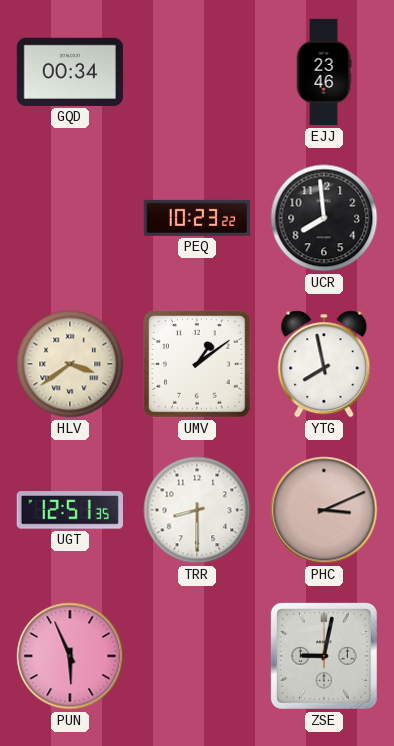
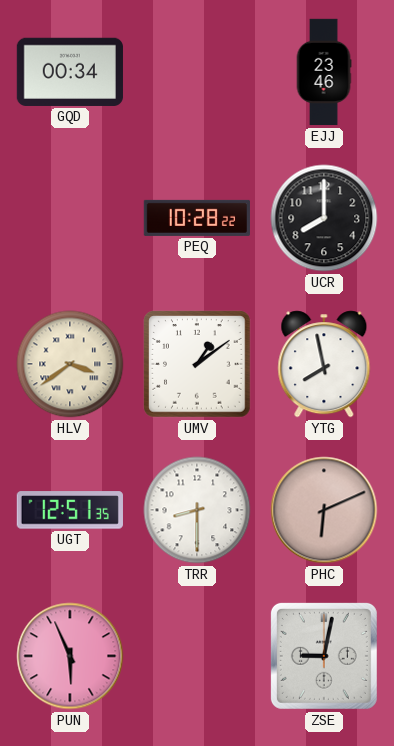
PEQ: 10:23 -> 10:28
UCR: 7:59 -> 8:00
PHC: 3:11 -> 6:11
